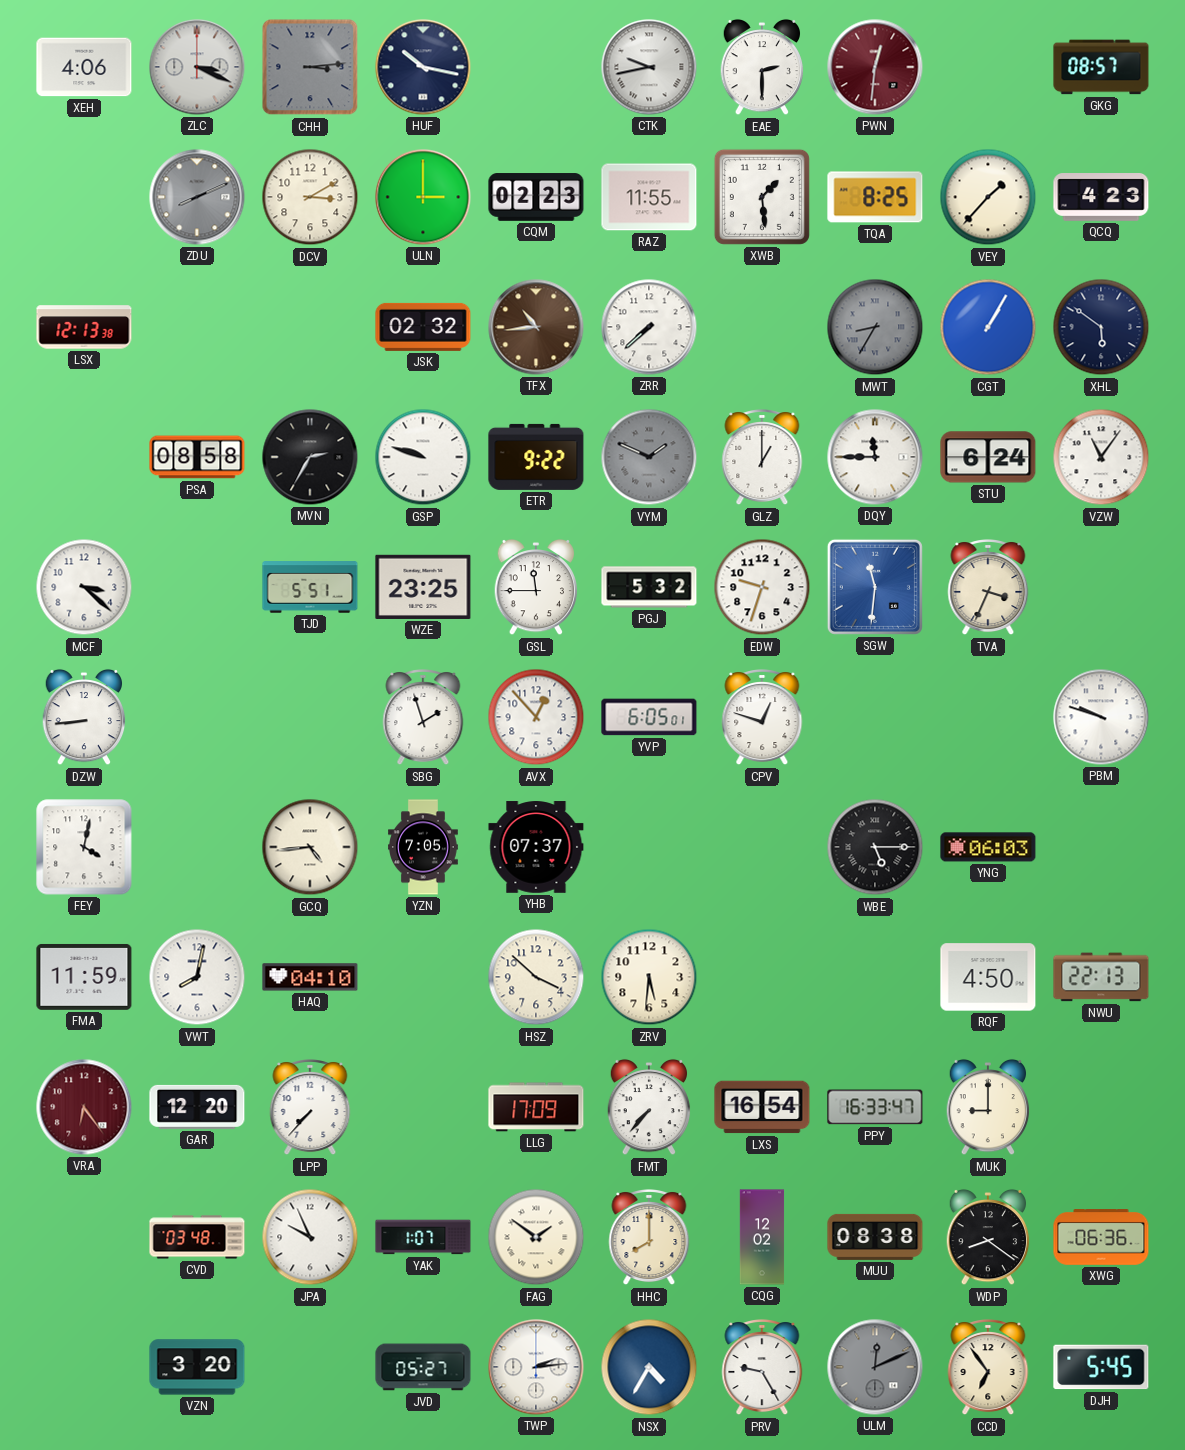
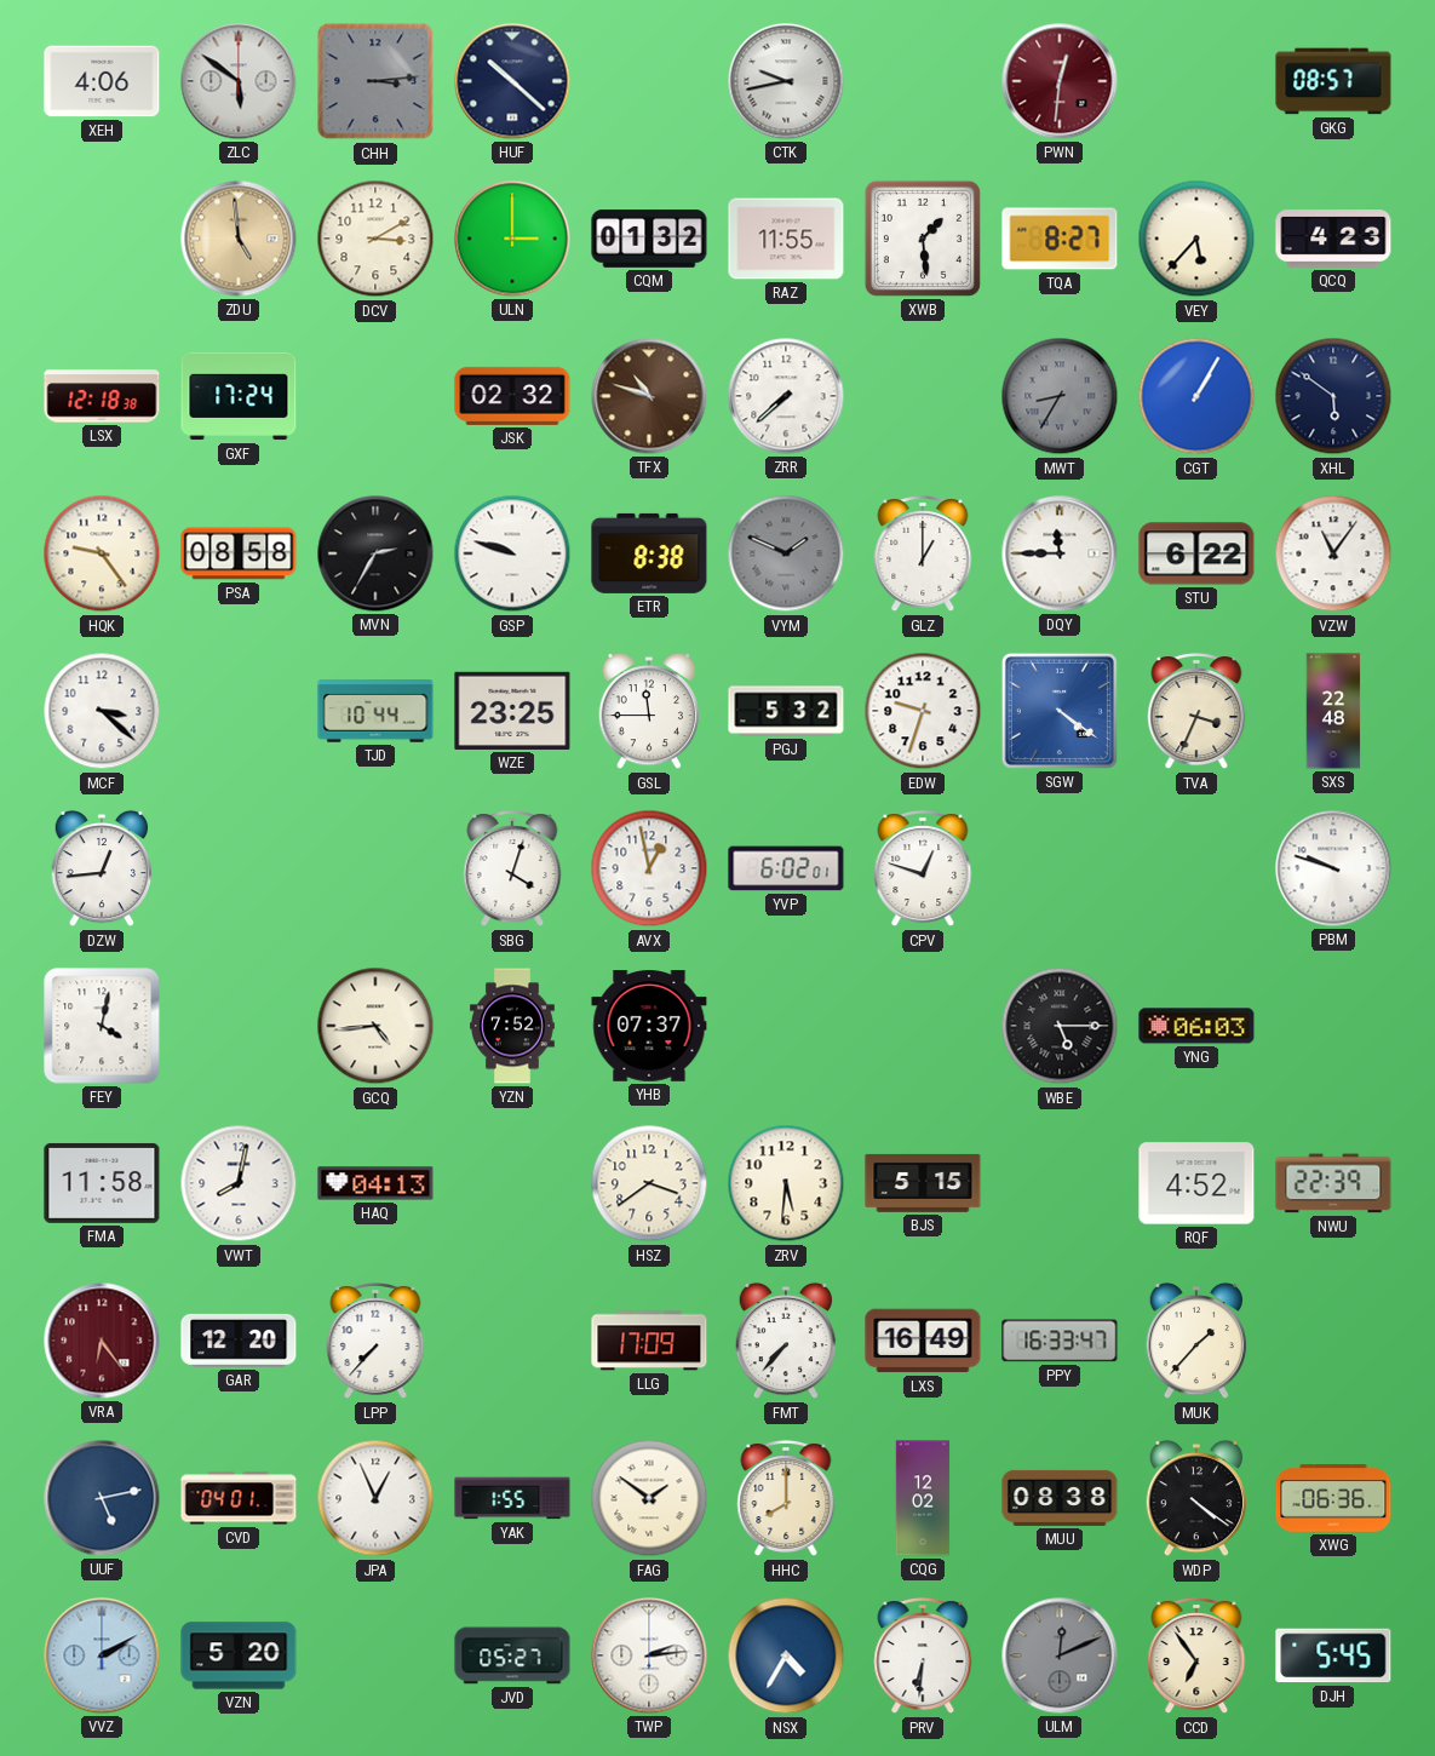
ZLC: 3:19 -> 5:51
HUF: 10:17 -> 10:22
EAE: 2:30 -> none
ZDU: 8:11 -> 4:59
ZDU dial: grey -> champagne
CQM: 02:23 -> 01:32
TQA: 8:25 -> 8:27
VEY: 1:37 -> 5:37
LSX: 12:13 -> 12:18
GXF: none -> 17:24
TFX: 10:44 -> 10:48
HQK: none -> 9:24
ETR: 9:22 -> 8:38
STU: 6:24 -> 6:22
TJD: 5:51 -> 10:44
SGW: 11:31 -> 4:21
SXS: none -> 22:48
DZW: 8:44 -> 12:44
SBG: 1:57 -> 4:03
AVX: 12:53 -> 12:58
YVP: 6:05 -> 6:02
YZN: 7:05 -> 7:52
FMA: 11:59 -> 11:58
HAQ: 04:10 -> 04:13
HSZ: 3:52 -> 3:39
BJS: none -> 5:15
RQF: 4:50 -> 4:52
NWU: 22:13 -> 22:39
LXS: 16:54 -> 16:49
MUK: 9:00 -> 1:37
UUF: none -> 5:13
CVD: 03:48 -> 04:01
JPA: 9:56 -> 12:56
YAK: 1:07 -> 1:55
WDP: 8:21 -> 4:21
VVZ: none -> 2:10
VZN: 3:20 -> 5:20
PRV: 9:25 -> 6:31
